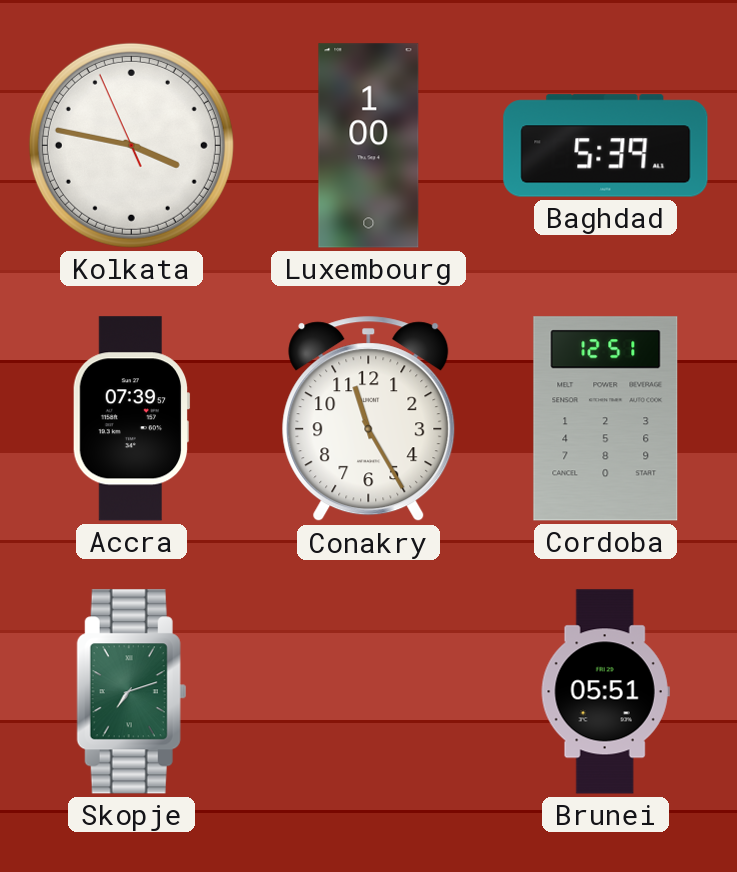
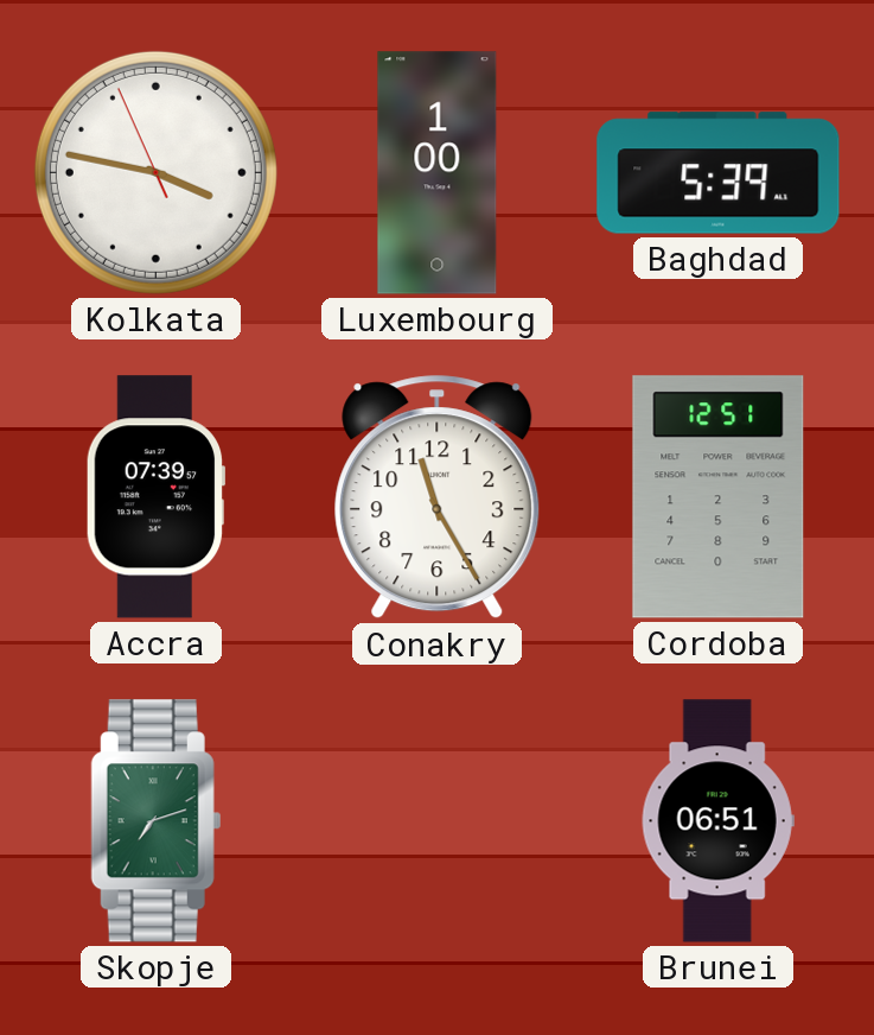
Brunei: 05:51 -> 06:51
